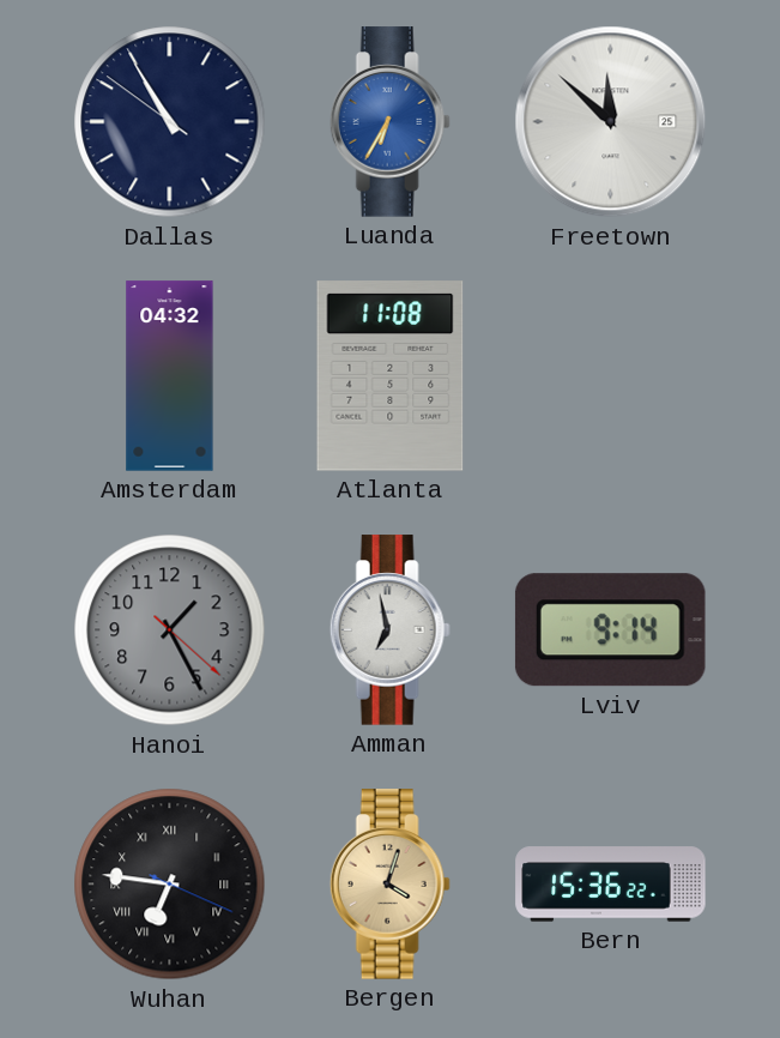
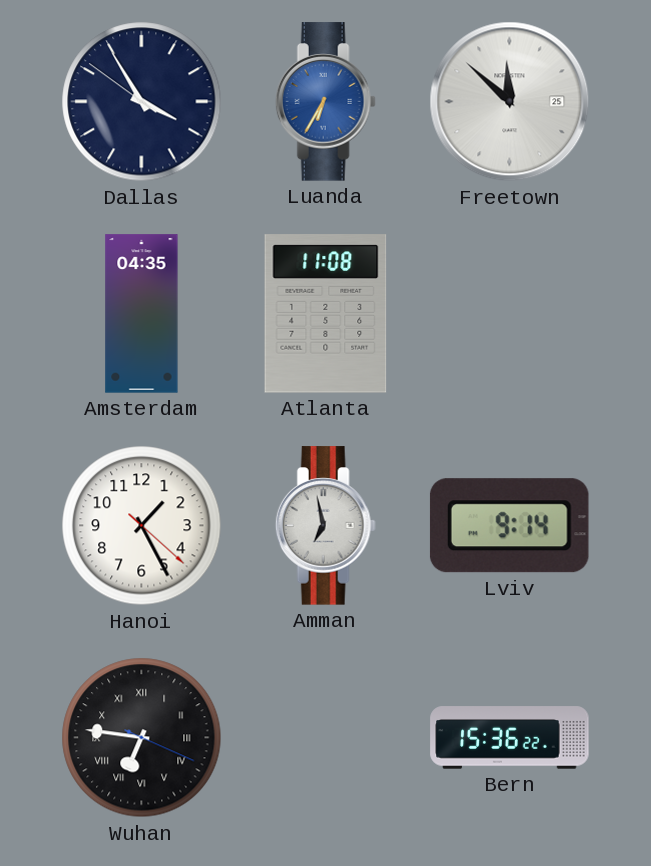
Dallas: 10:54 -> 3:54
Amsterdam: 04:32 -> 04:35
Hanoi dial: grey -> white
Bergen: 4:03 -> none
